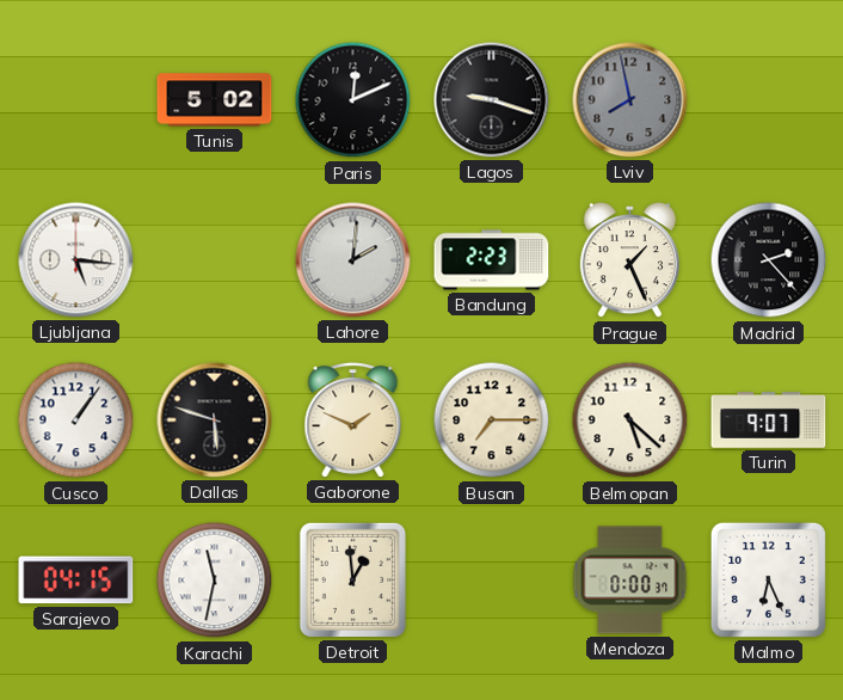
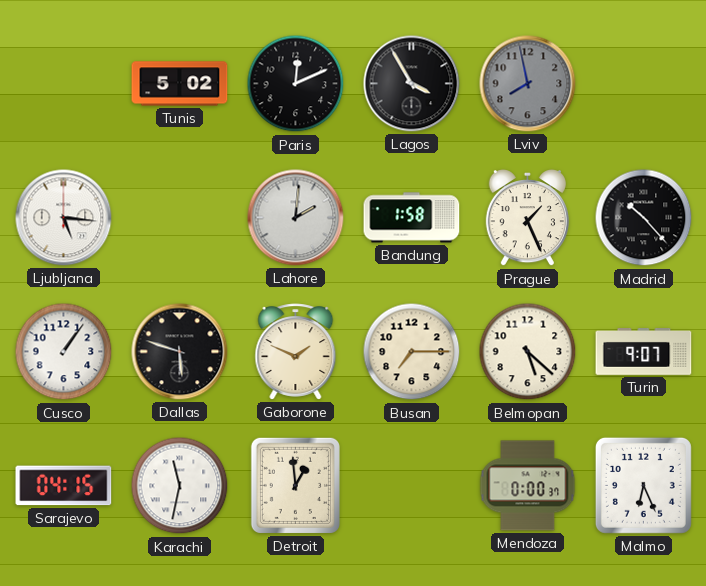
Lagos: 9:18 -> 3:55
Bandung: 2:23 -> 1:58
Madrid: 2:23 -> 10:23
